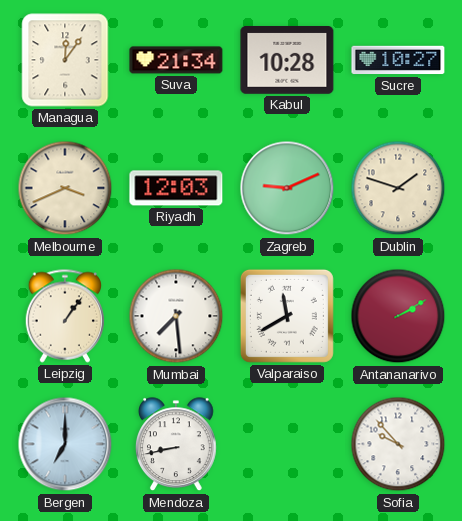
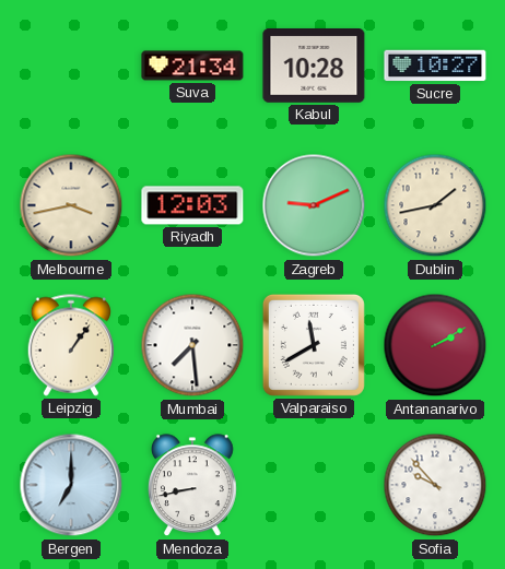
Managua: 12:06 -> none
Melbourne: 3:41 -> 3:43
Dublin: 1:48 -> 1:43
